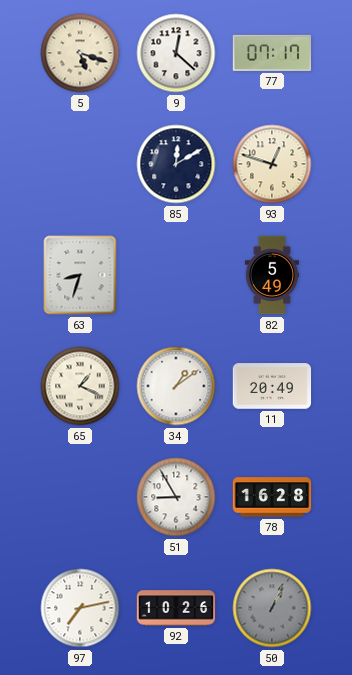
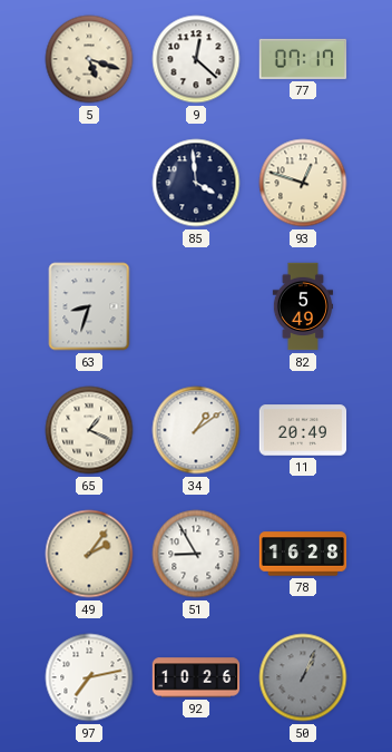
85: 12:10 -> 3:59
49: none -> 2:06
